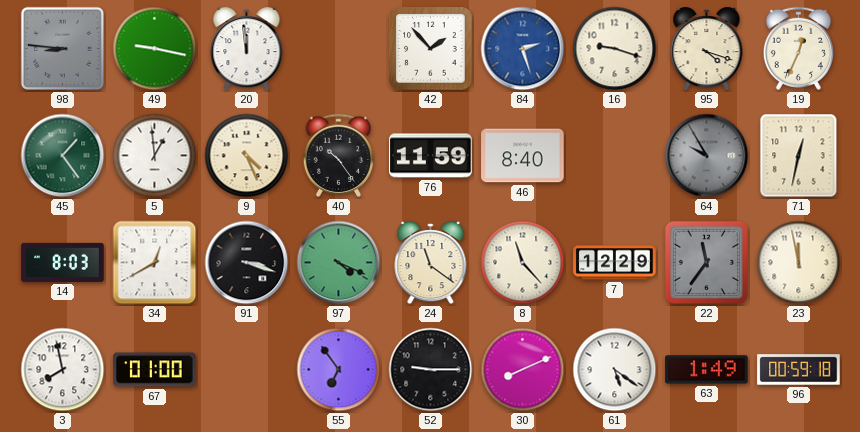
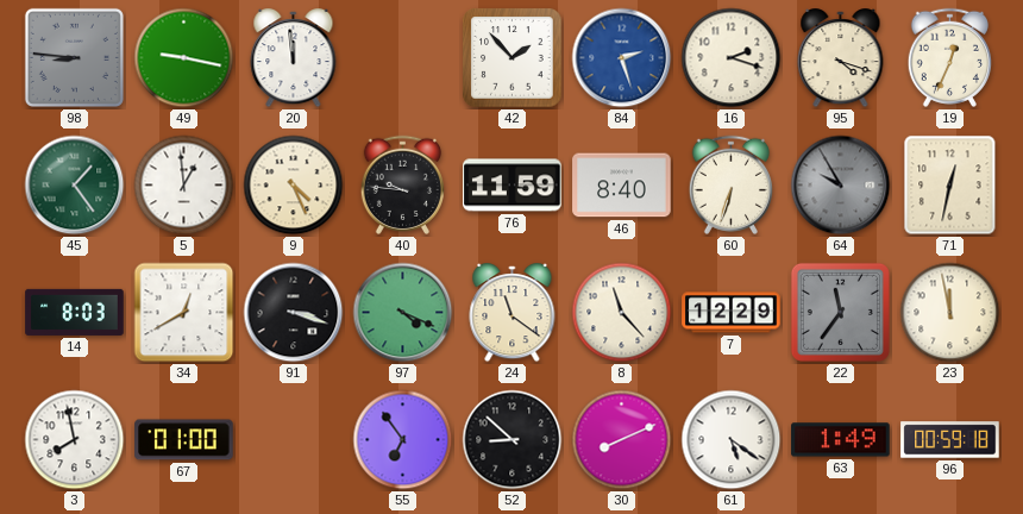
16: 9:18 -> 2:18
40: 10:24 -> 9:46
60: none -> 6:33
52: 9:15 -> 8:52
